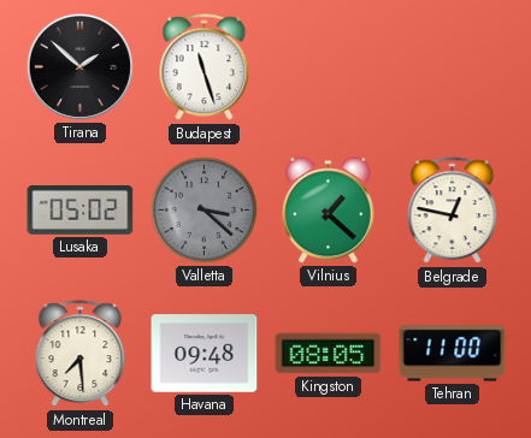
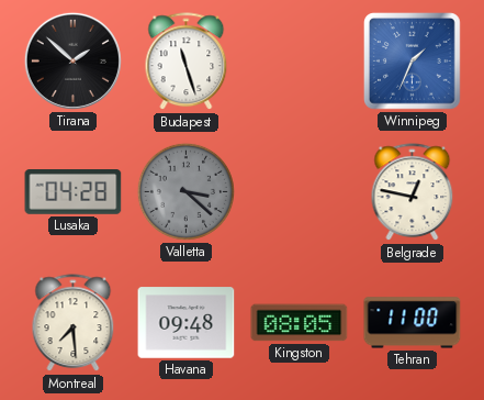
Winnipeg: none -> 1:34
Lusaka: 05:02 -> 04:28
Vilnius: 1:22 -> none
